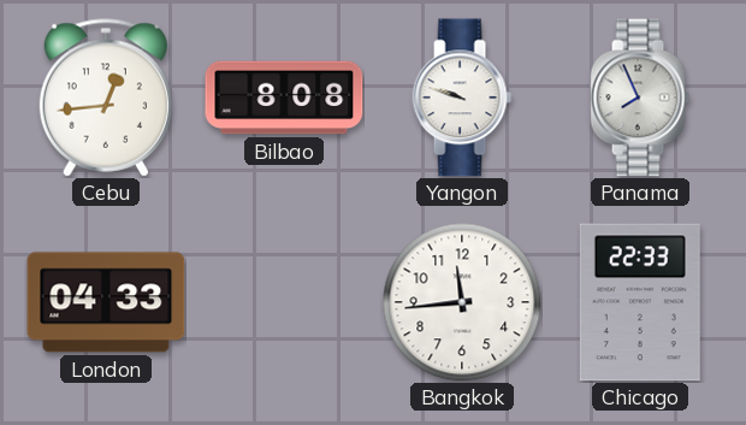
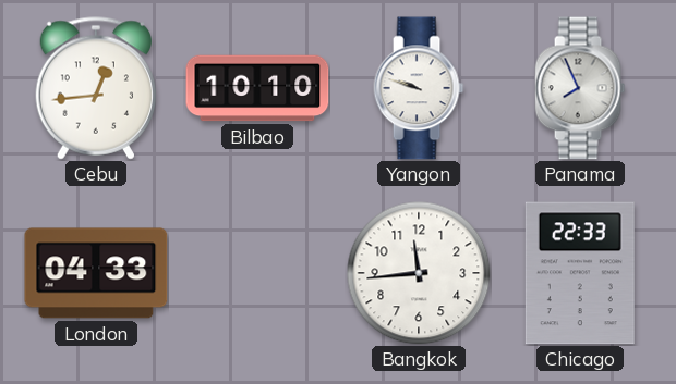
Bilbao: 8:08 -> 10:10
